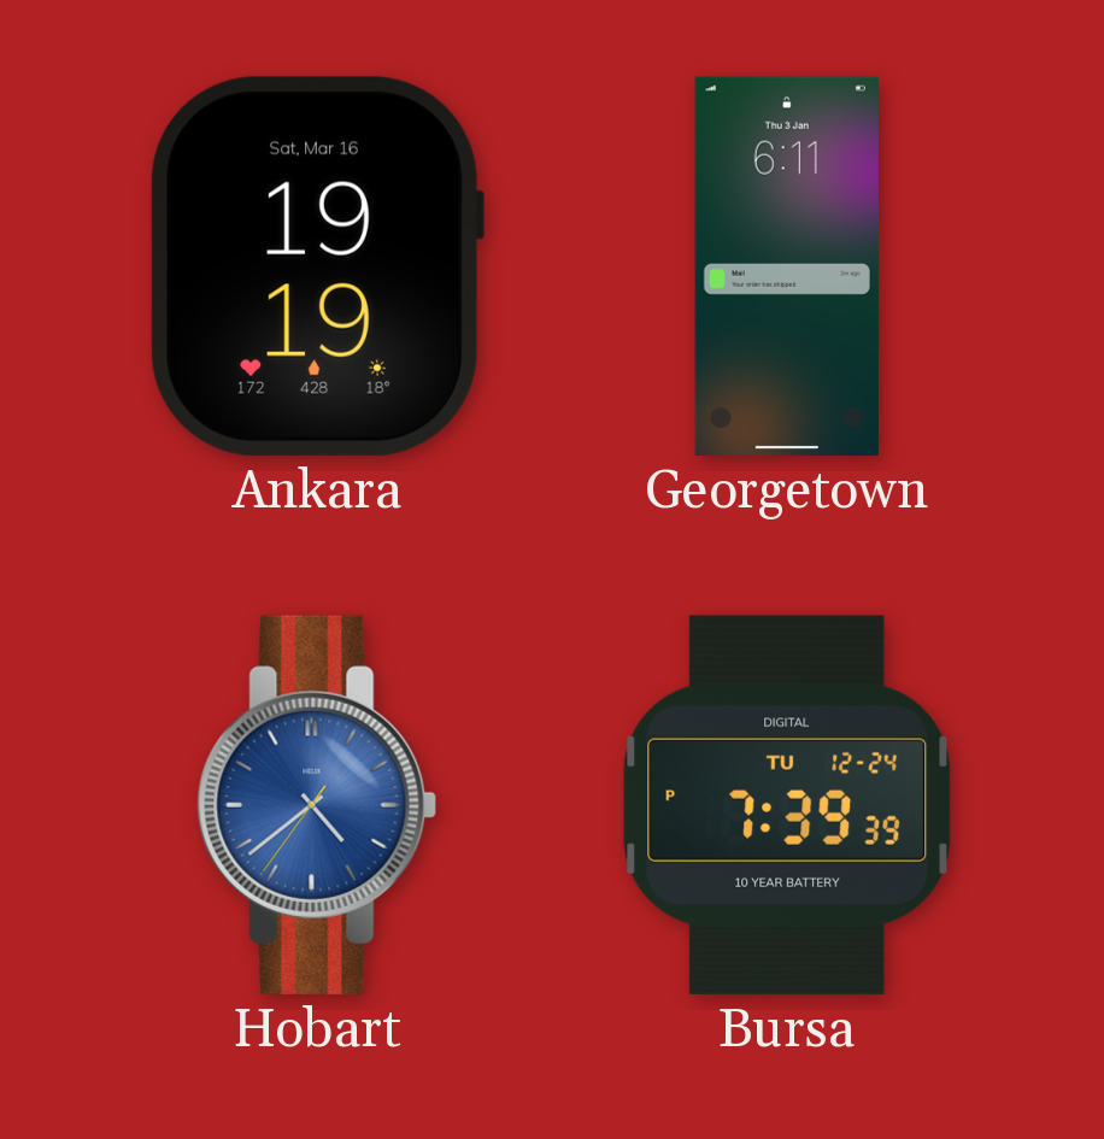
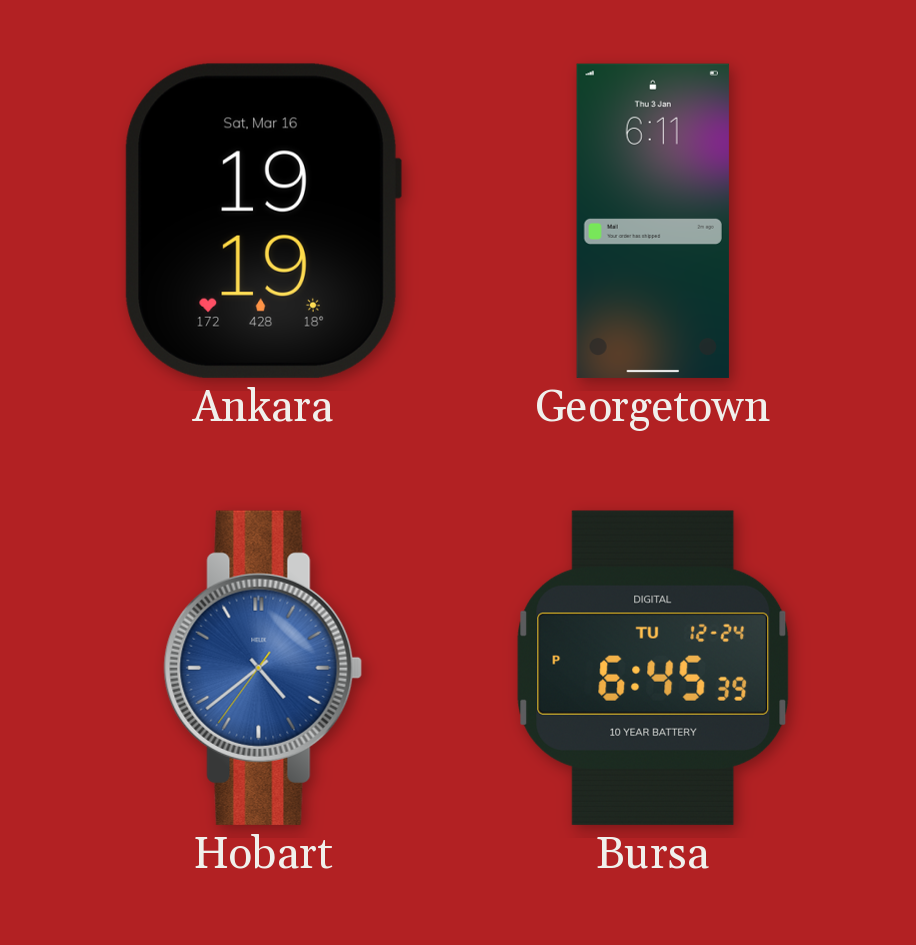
Bursa: 7:39 -> 6:45
